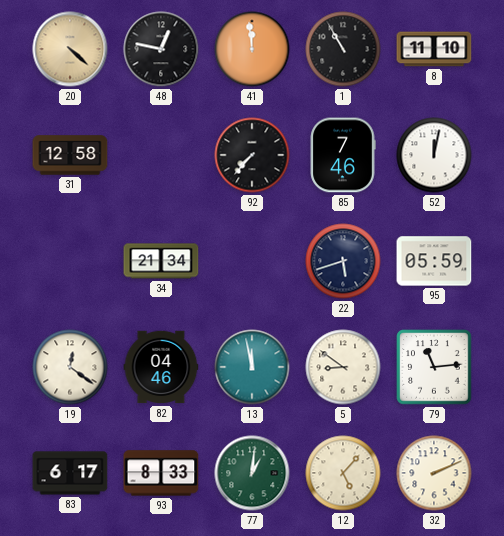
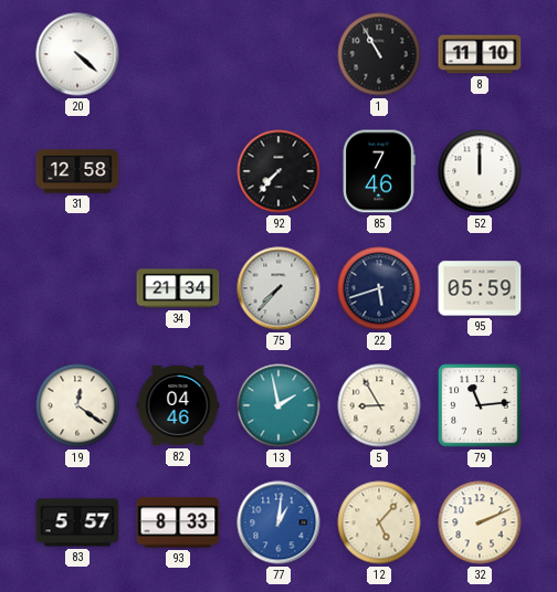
20 dial: champagne -> white
48: 12:47 -> none
41: 11:59 -> none
52: 12:02 -> 12:00
75: none -> 7:37
13: 11:58 -> 1:58
5: 8:51 -> 8:55
83: 6:17 -> 5:57
77 dial: green -> blue
